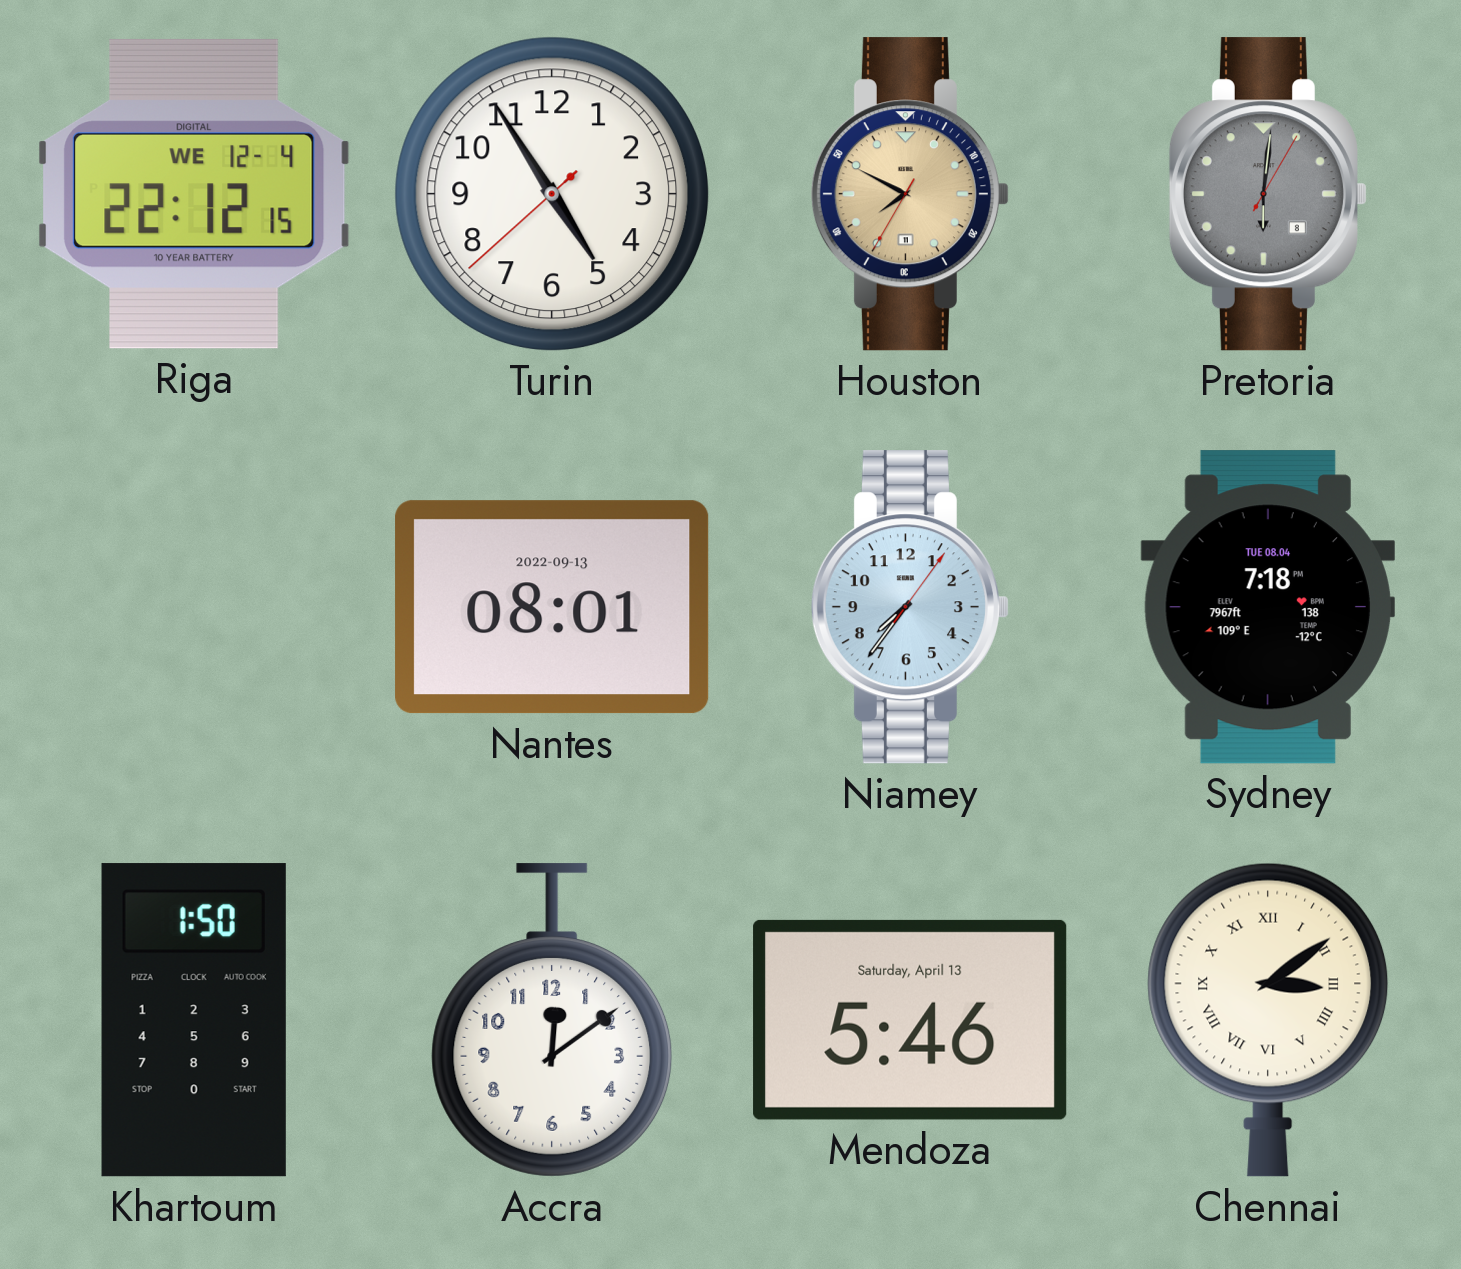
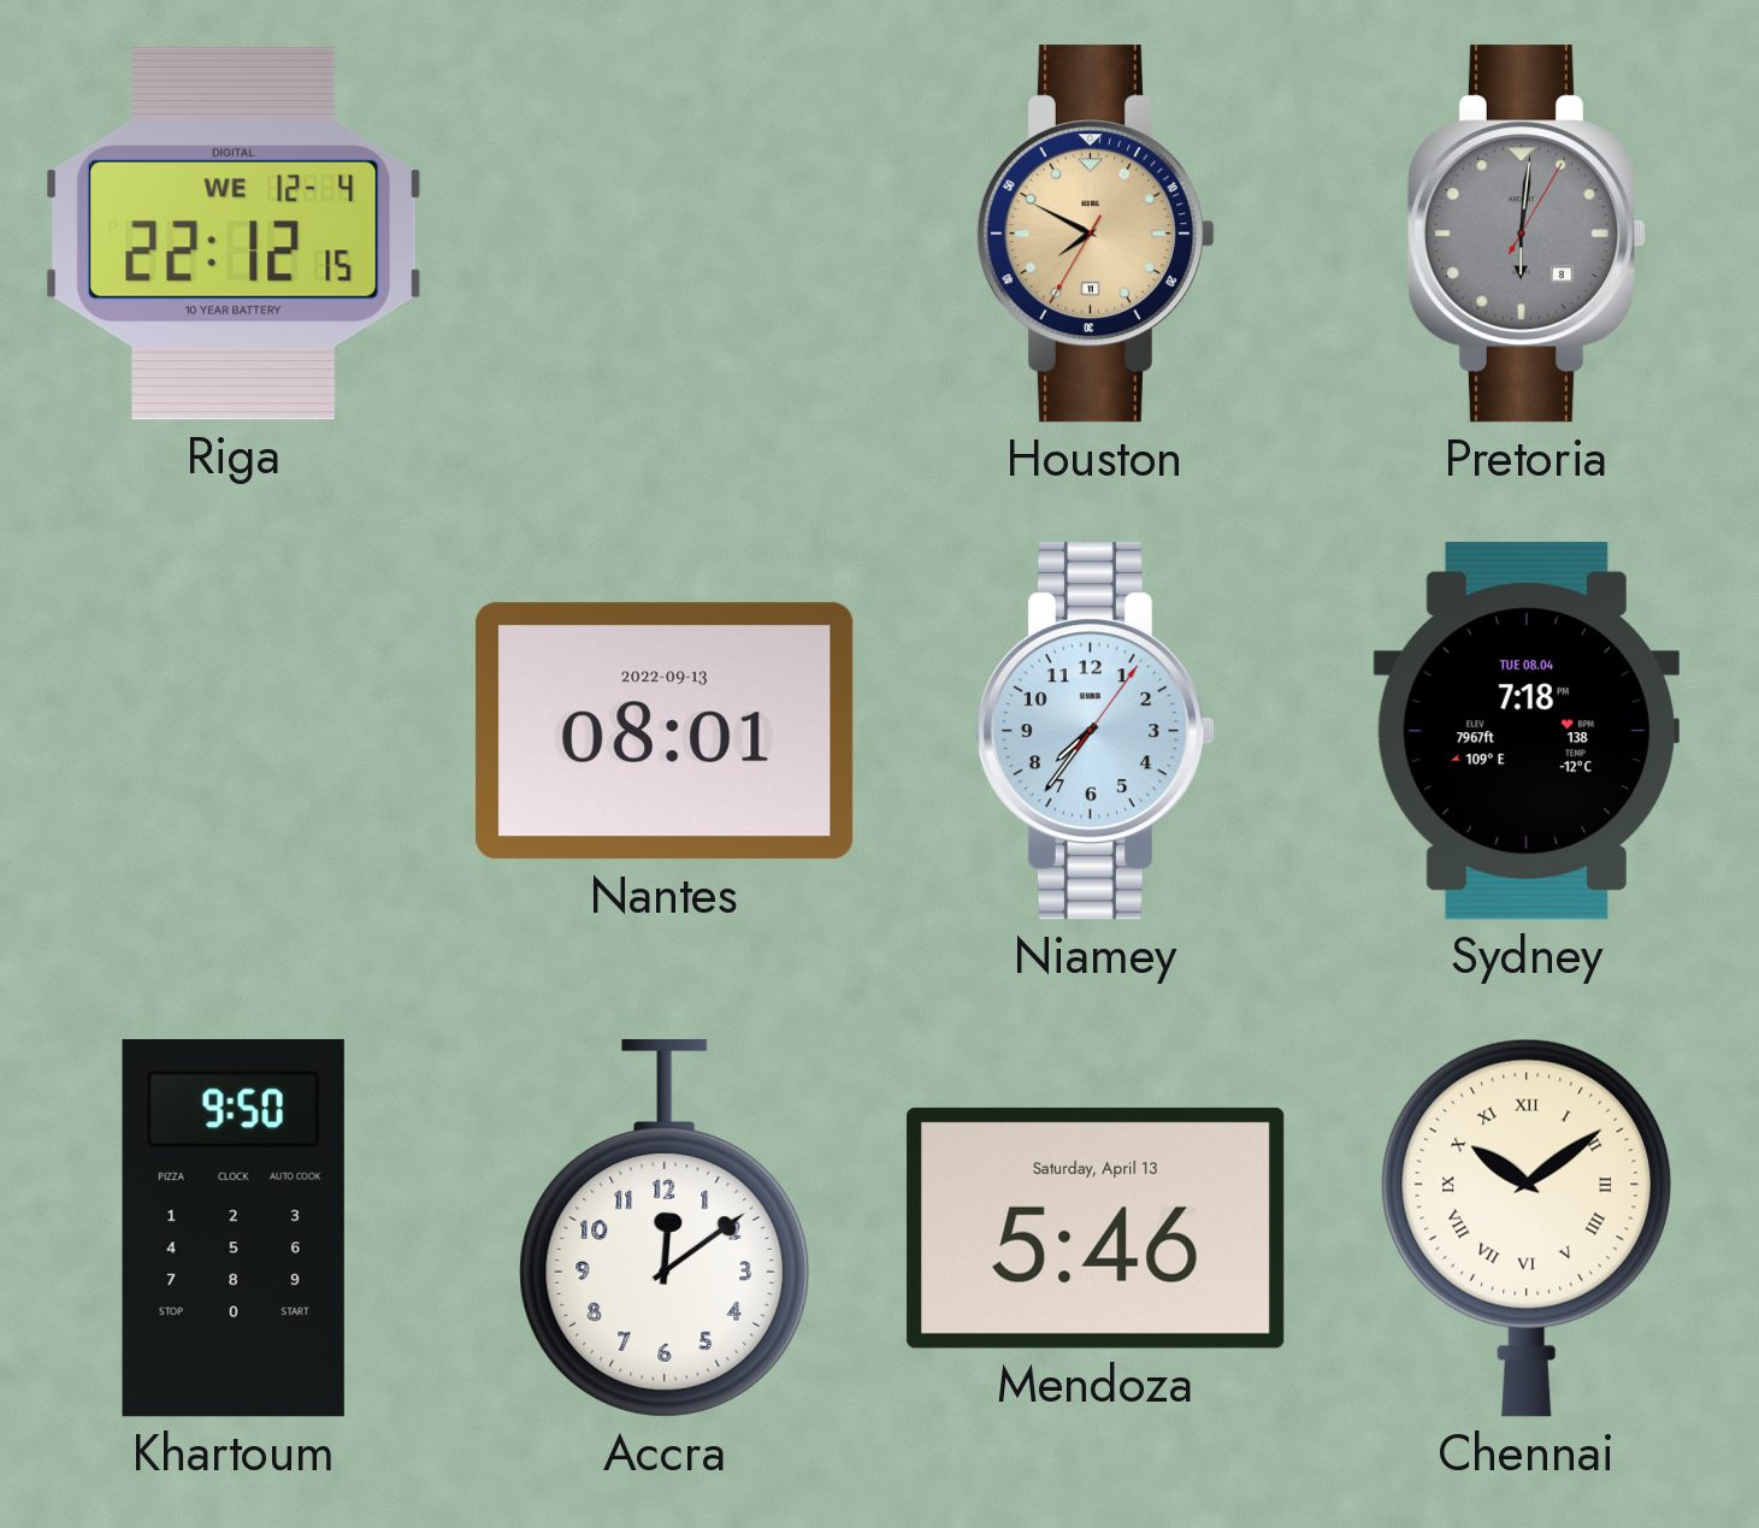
Turin: 4:54 -> none
Khartoum: 1:50 -> 9:50
Chennai: 3:09 -> 10:09
